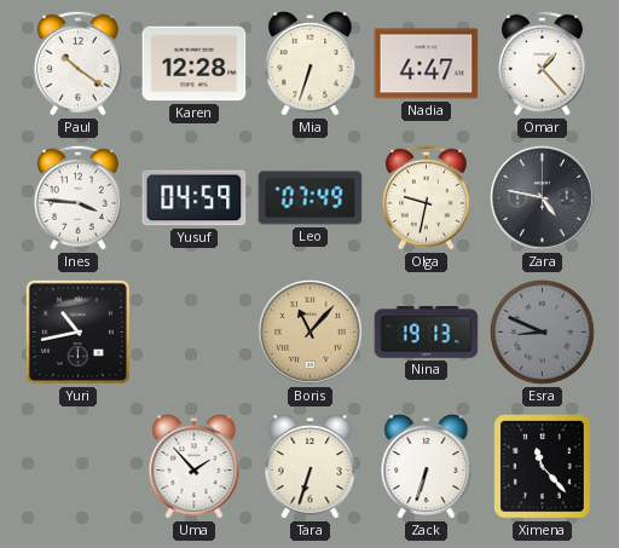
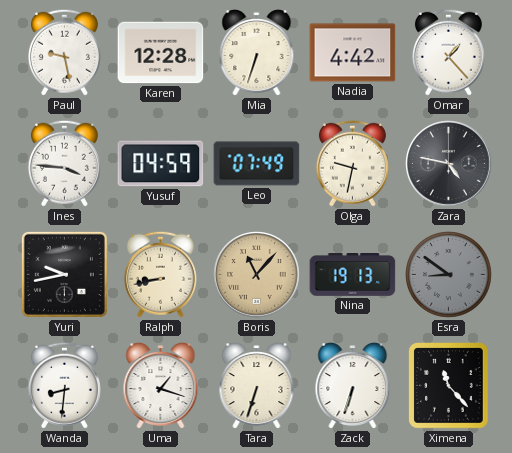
Paul: 10:21 -> 9:28
Nadia: 4:47 -> 4:42
Yuri: 10:43 -> 9:43
Ralph: none -> 8:43
Esra: 8:49 -> 8:51
Wanda: none -> 8:31
Uma: 1:53 -> 1:18
